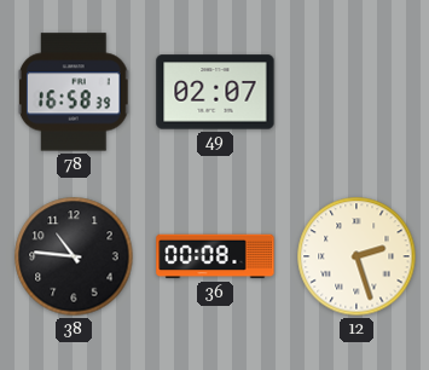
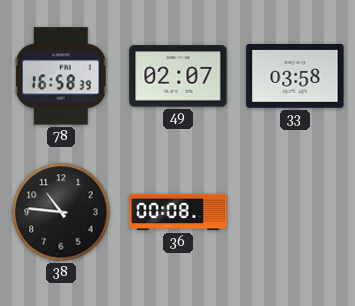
33: none -> 03:58
12: 2:27 -> none
